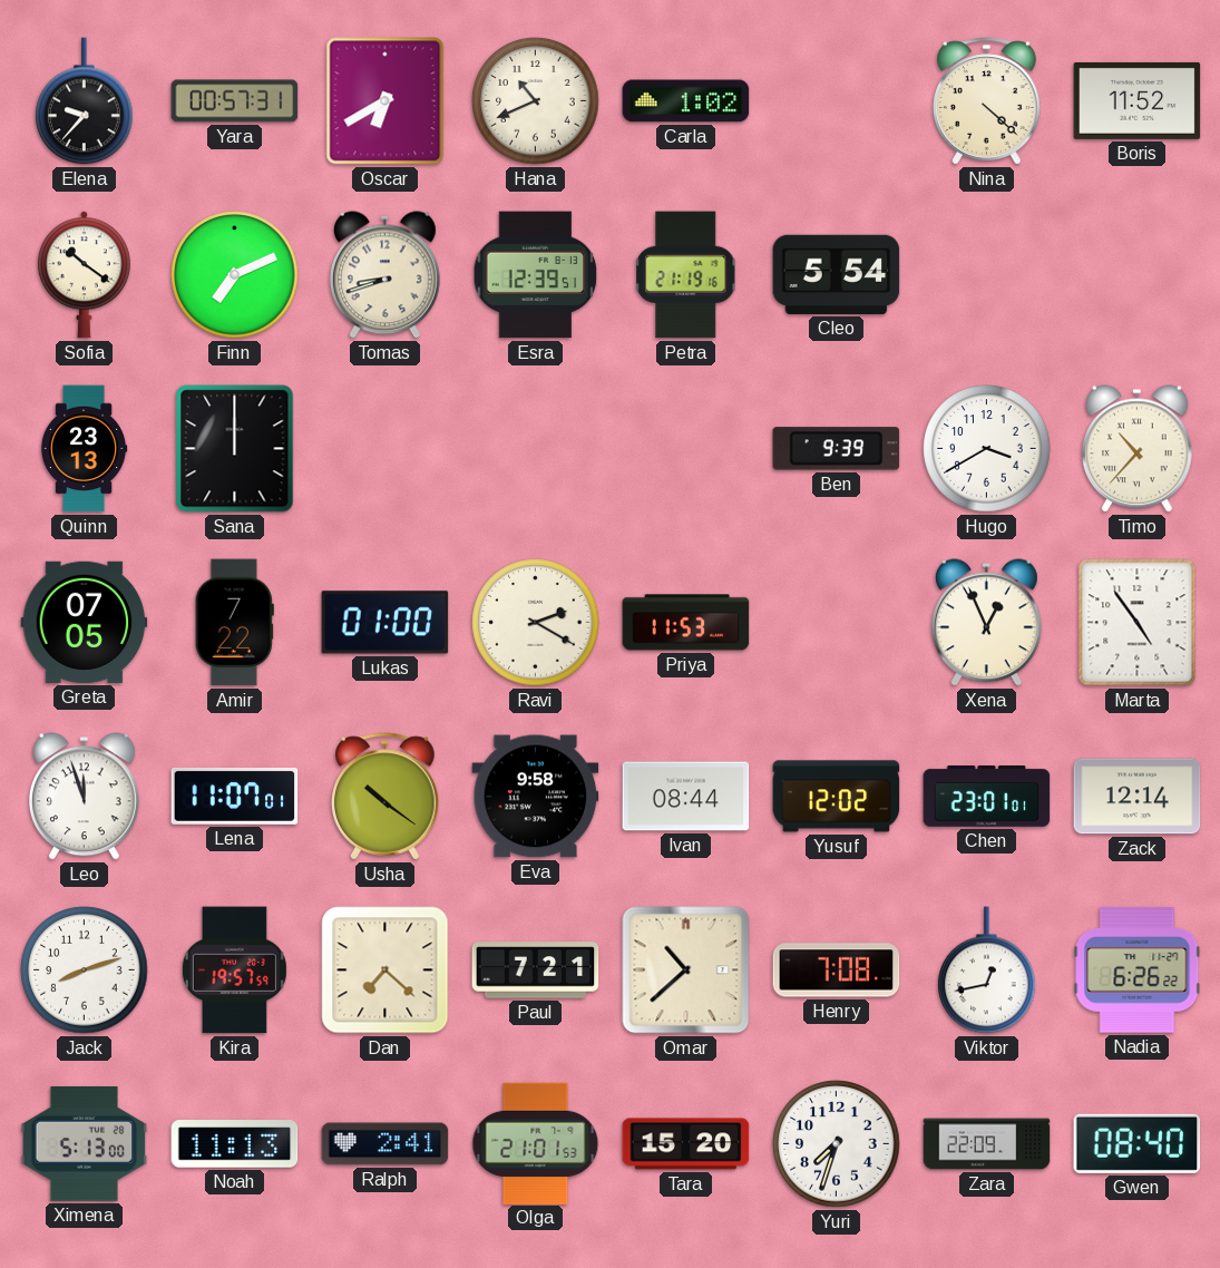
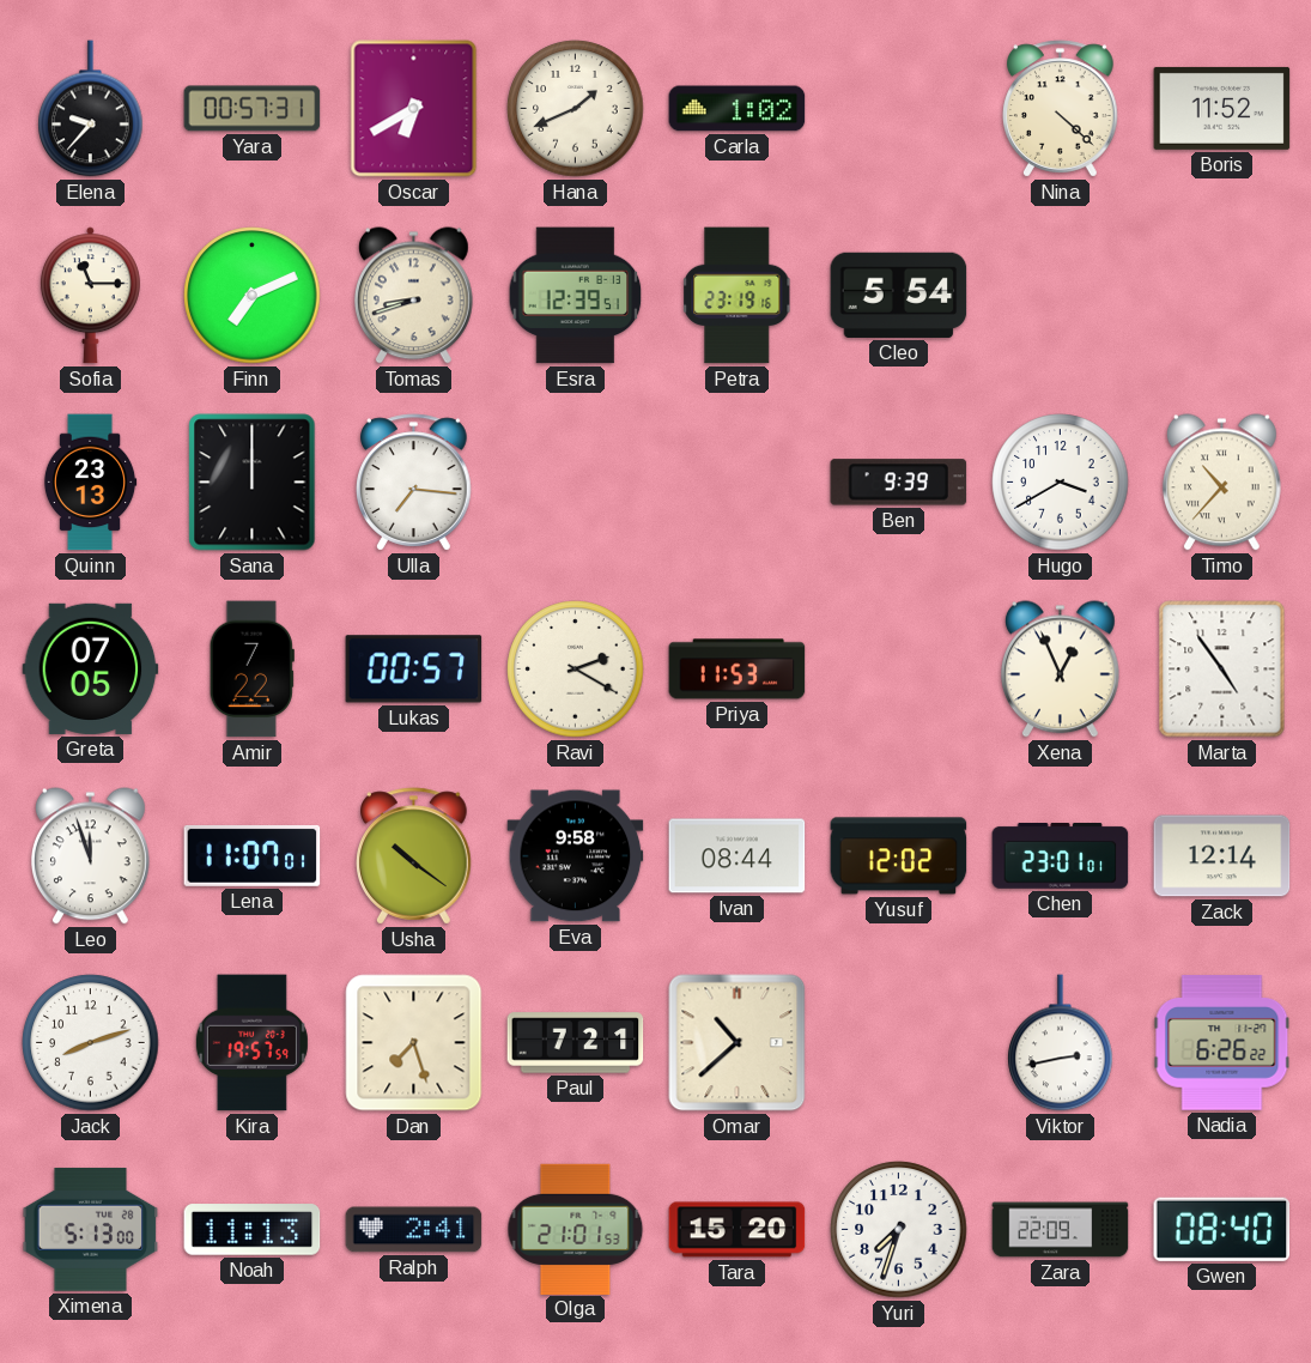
Hana: 10:41 -> 1:41
Sofia: 10:21 -> 11:15
Petra: 21:19 -> 23:19
Ulla: none -> 7:16
Lukas: 01:00 -> 00:57
Dan: 7:22 -> 7:27
Henry: 7:08 -> none
Viktor: 12:43 -> 2:43
